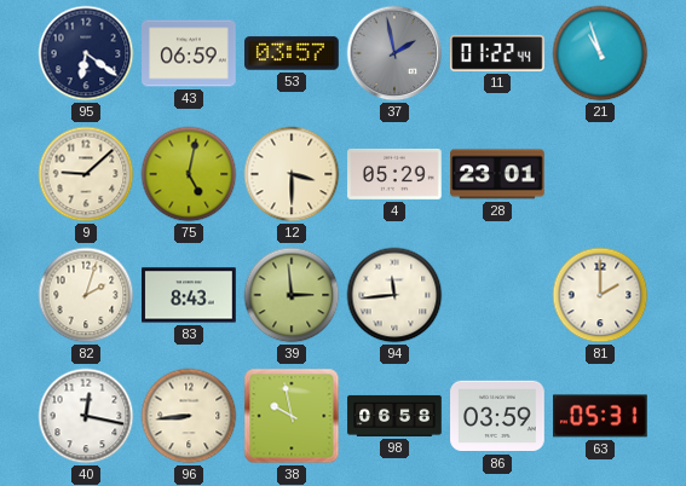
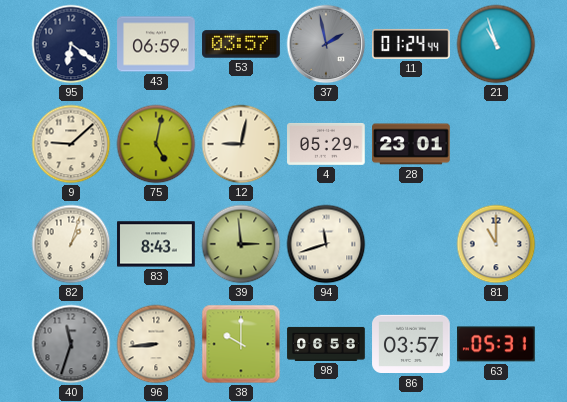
11: 01:22 -> 01:24
12: 3:30 -> 9:02
82: 2:03 -> 1:03
94: 11:44 -> 11:42
81: 2:00 -> 11:00
40: 12:17 -> 11:33
40 dial: white -> grey
38: 9:58 -> 10:00
86: 03:59 -> 03:57
